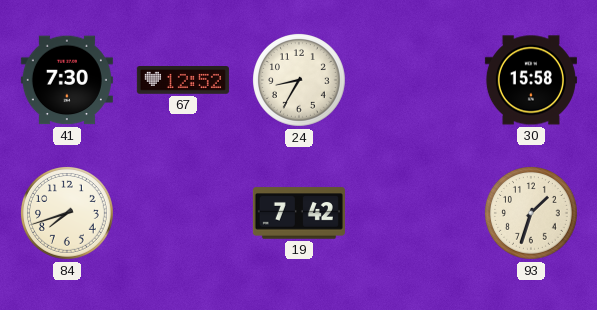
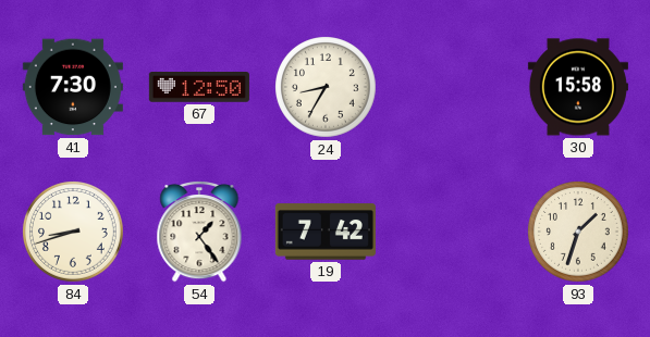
67: 12:52 -> 12:50
84: 7:42 -> 8:42
54: none -> 1:24
